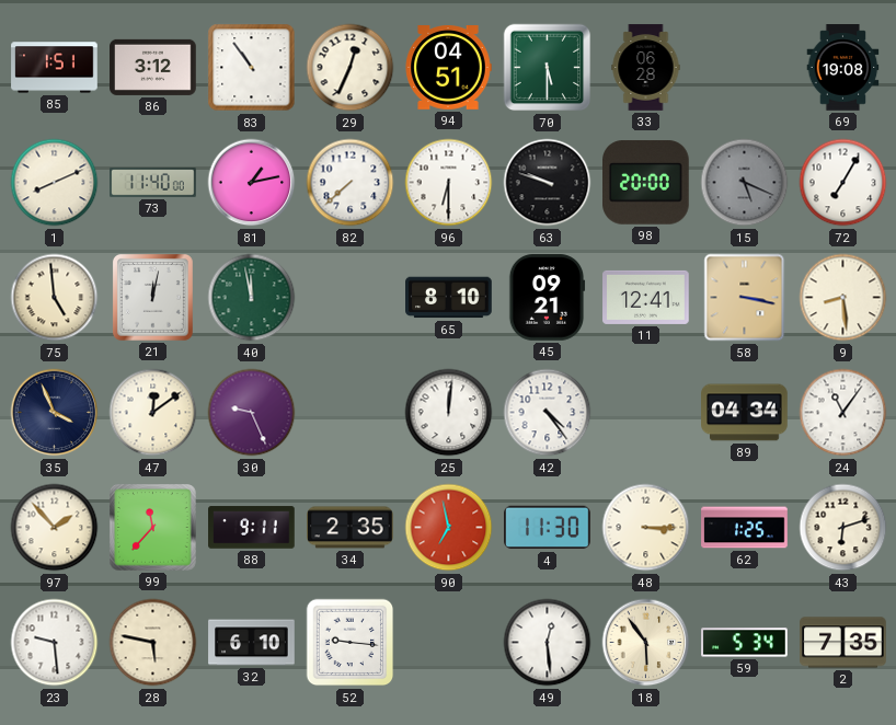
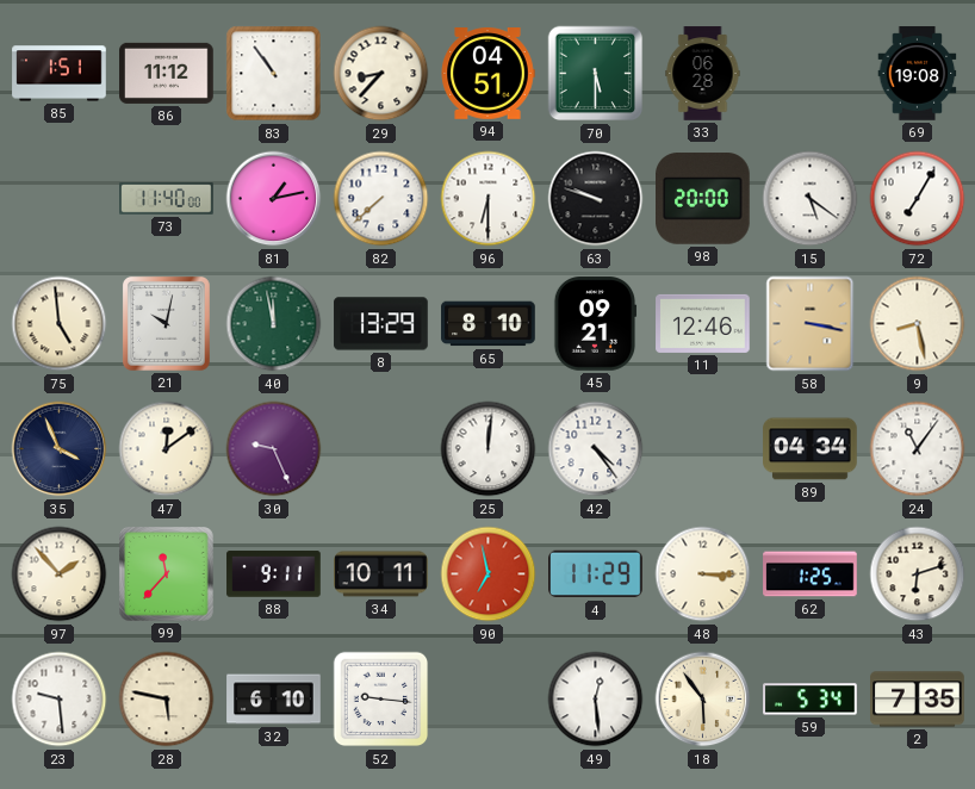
86: 3:12 -> 11:12
29: 12:34 -> 8:37
1: 8:11 -> none
15: 5:19 -> 5:21
15 dial: grey -> white
21: 12:02 -> 10:02
8: none -> 13:29
11: 12:41 -> 12:46
9: 8:29 -> 8:28
34: 2:35 -> 10:11
4: 11:30 -> 11:29
